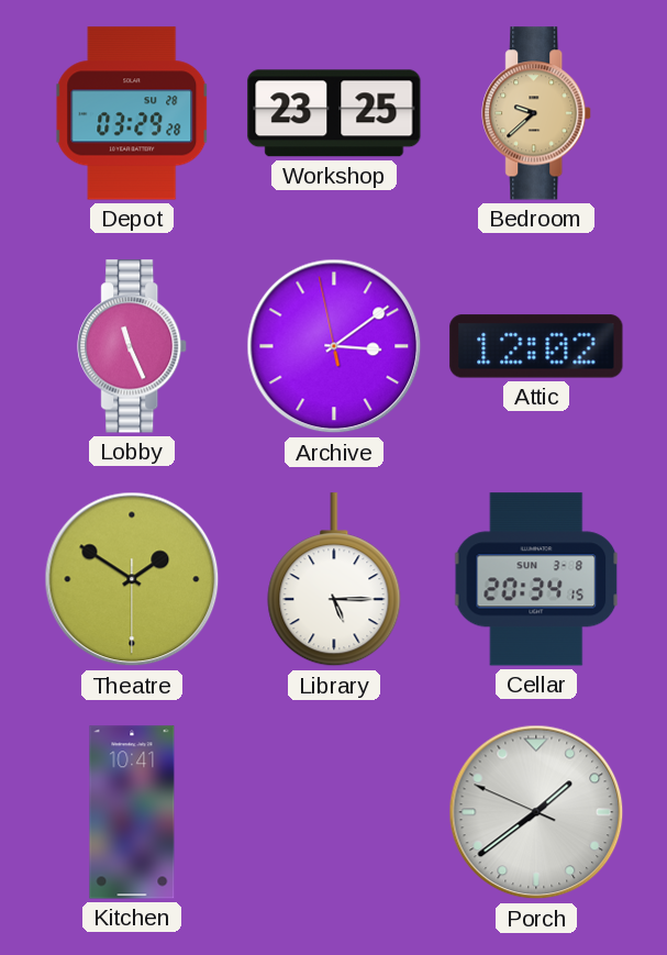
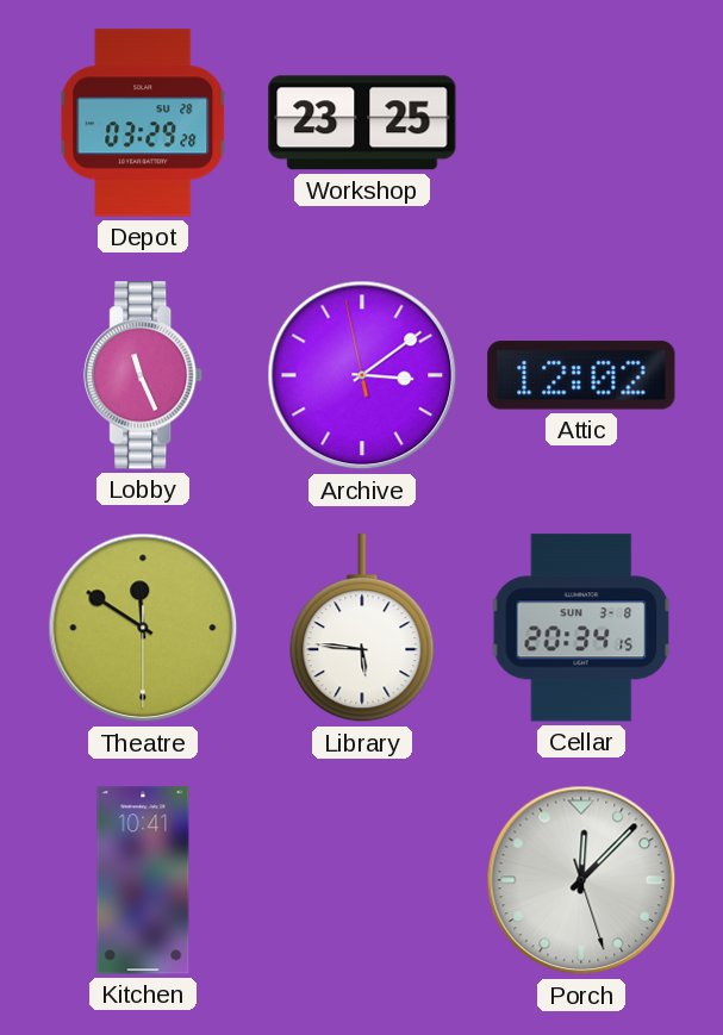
Bedroom: 9:38 -> none
Theatre: 1:50 -> 11:50
Library: 5:15 -> 5:46
Porch: 1:38 -> 12:07
